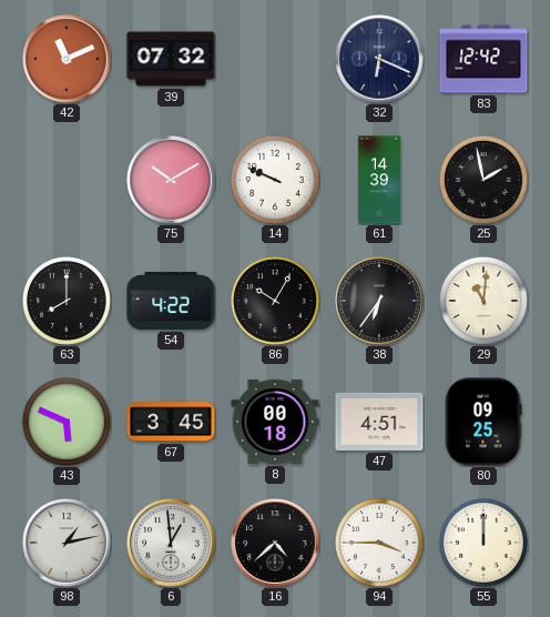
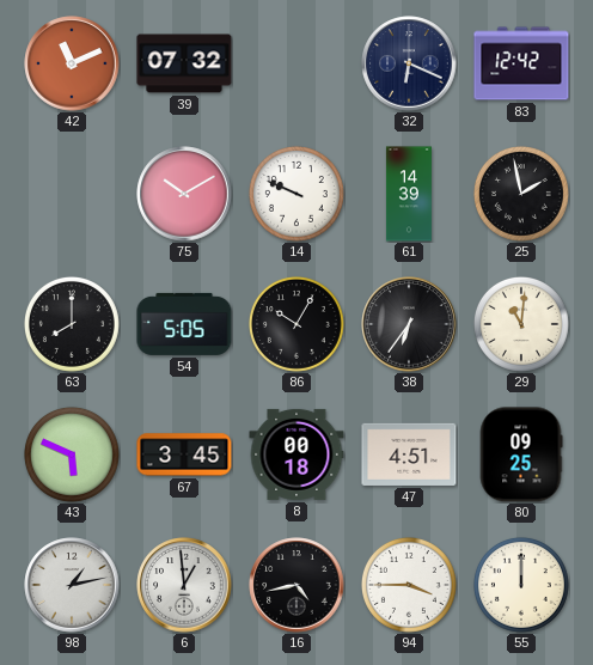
54: 4:22 -> 5:05
16: 4:38 -> 4:43
